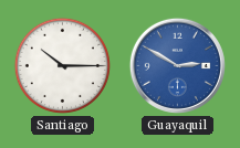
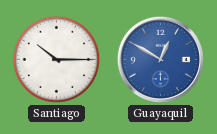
Guayaquil: 2:50 -> 12:50
